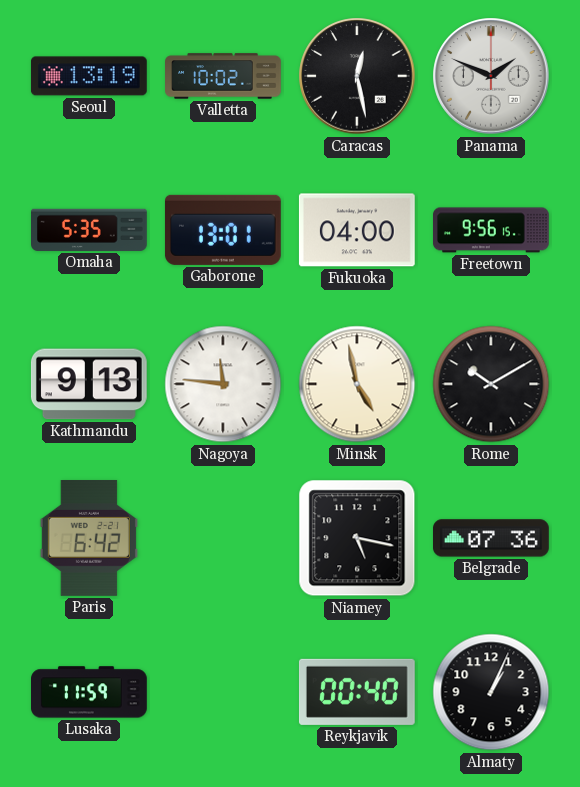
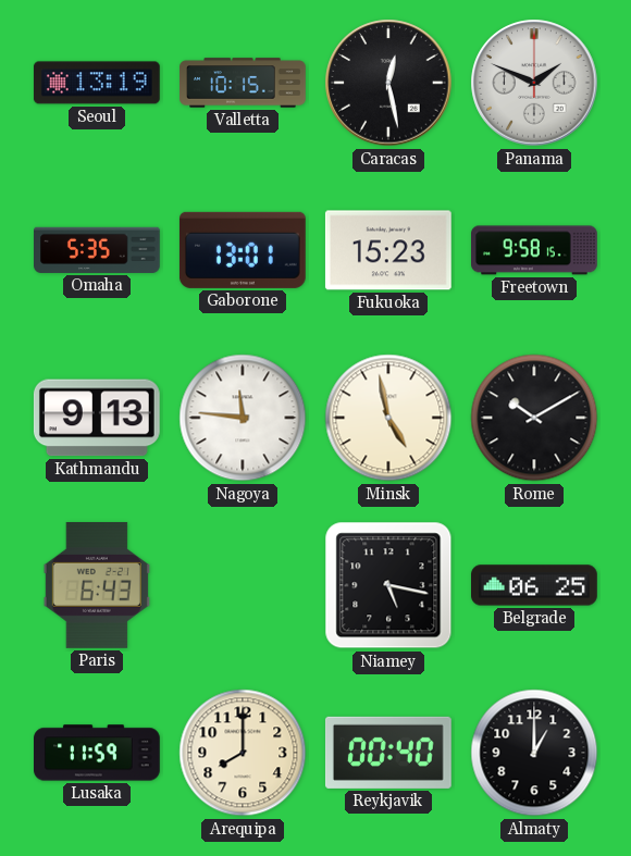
Valletta: 10:02 -> 10:15
Fukuoka: 04:00 -> 15:23
Freetown: 9:56 -> 9:58
Paris: 6:42 -> 6:43
Belgrade: 07:36 -> 06:25
Arequipa: none -> 8:00
Almaty: 1:04 -> 1:00
